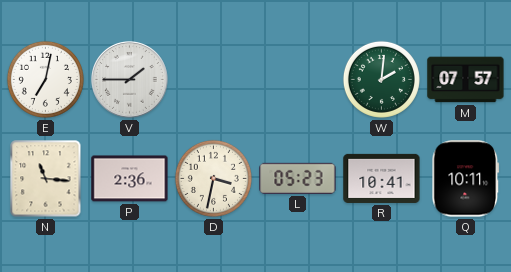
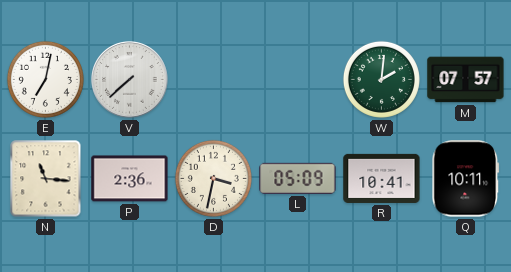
V: 1:45 -> 7:38
L: 05:23 -> 05:09
